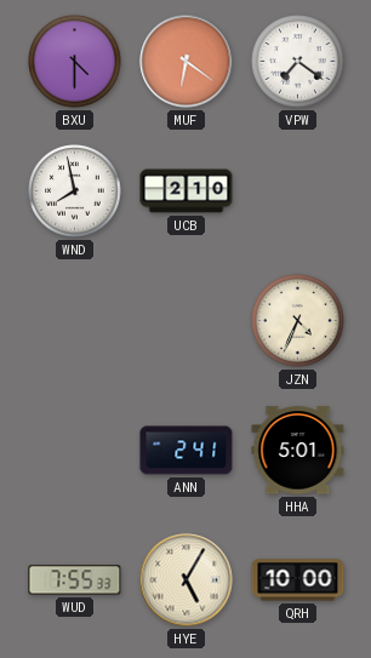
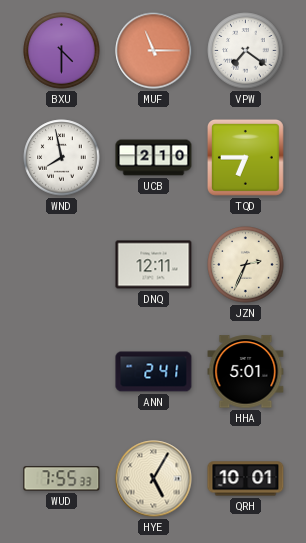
MUF: 6:21 -> 11:15
TQD: none -> 6:45
DNQ: none -> 12:11
JZN: 4:34 -> 2:34
QRH: 10:00 -> 10:01
